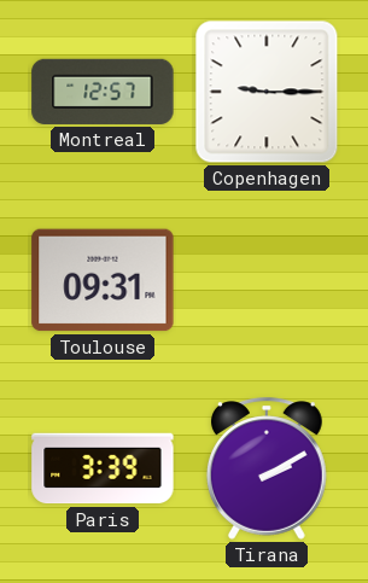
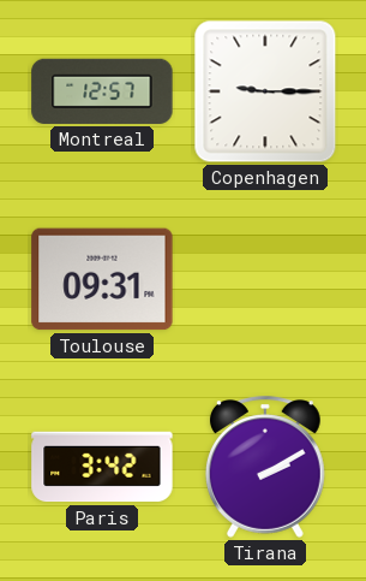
Paris: 3:39 -> 3:42
